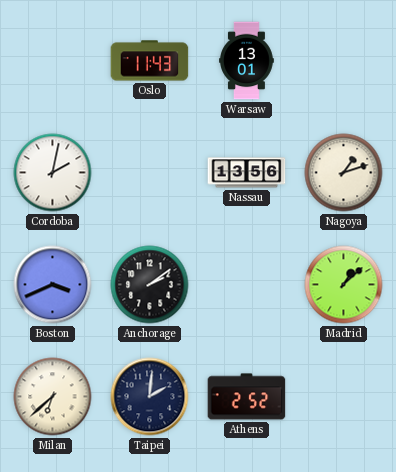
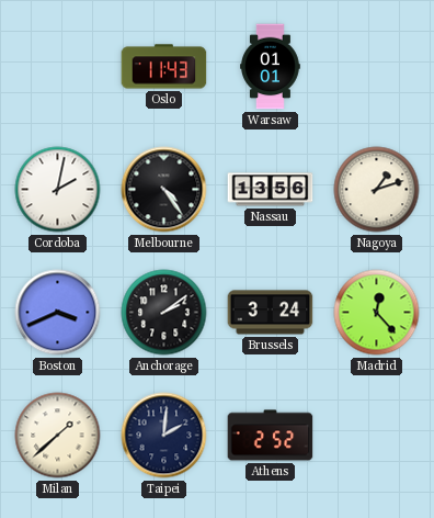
Warsaw: 13:01 -> 01:01
Melbourne: none -> 4:24
Brussels: none -> 3:24
Madrid: 1:08 -> 12:23
Milan: 6:38 -> 1:38
